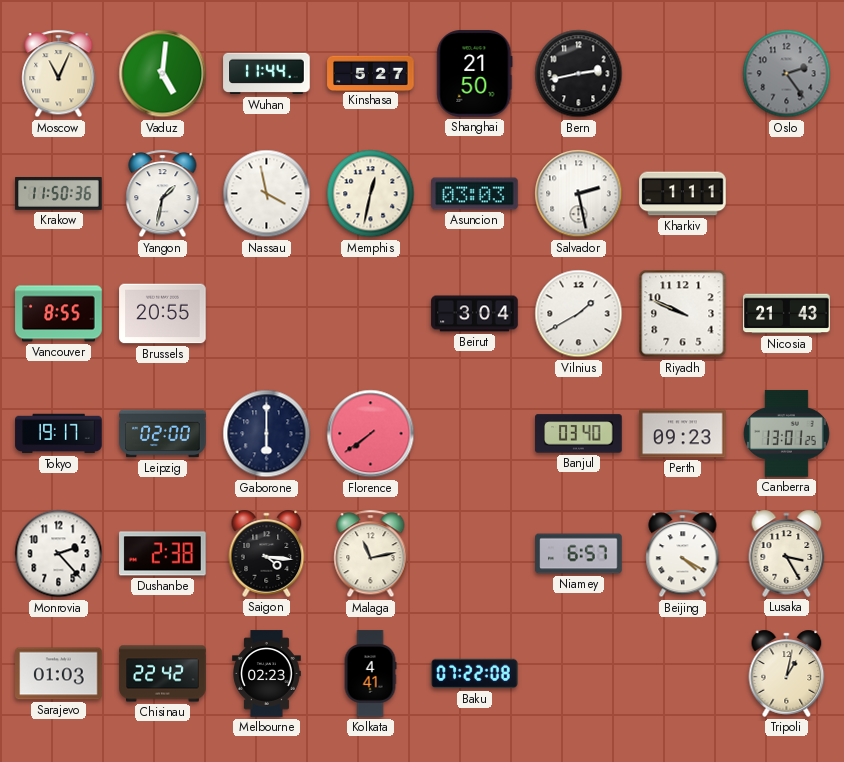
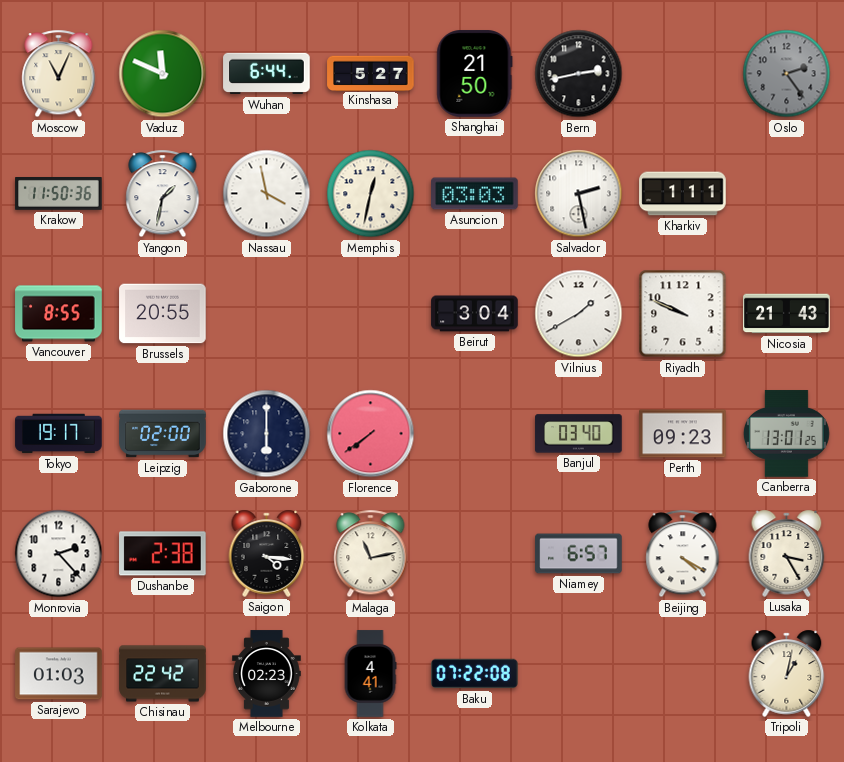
Vaduz: 5:01 -> 11:49
Wuhan: 11:44 -> 6:44
